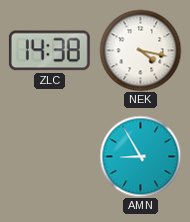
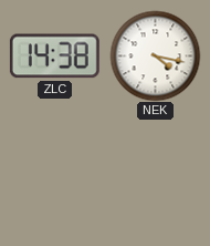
AMN: 8:55 -> none
